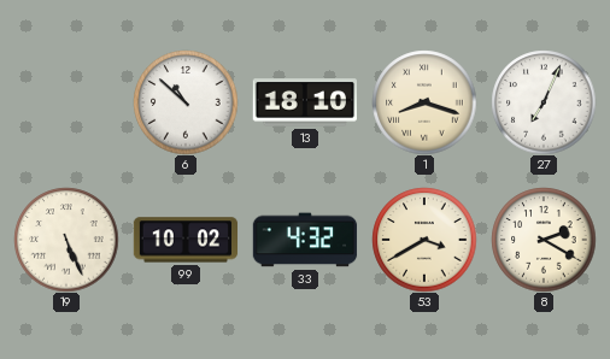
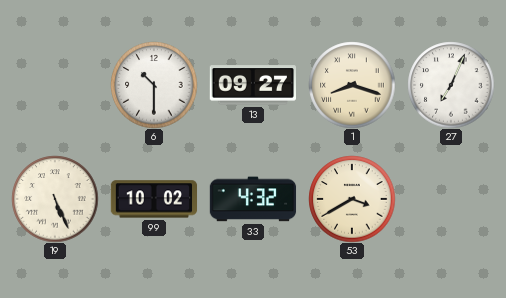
6: 10:52 -> 10:30
13: 18:10 -> 09:27
8: 2:20 -> none
